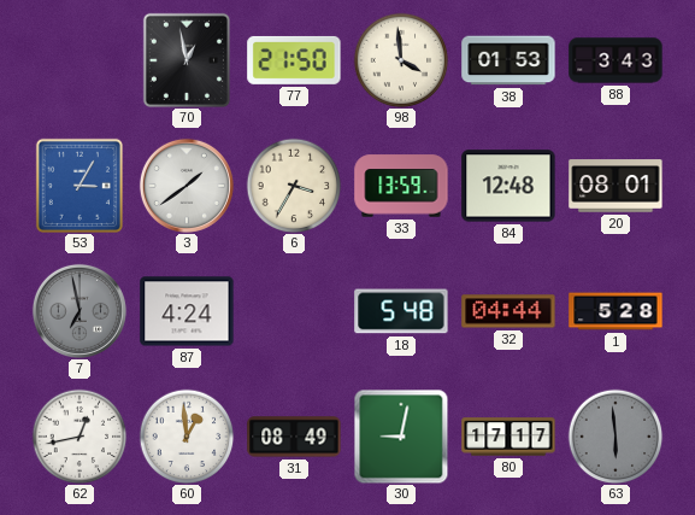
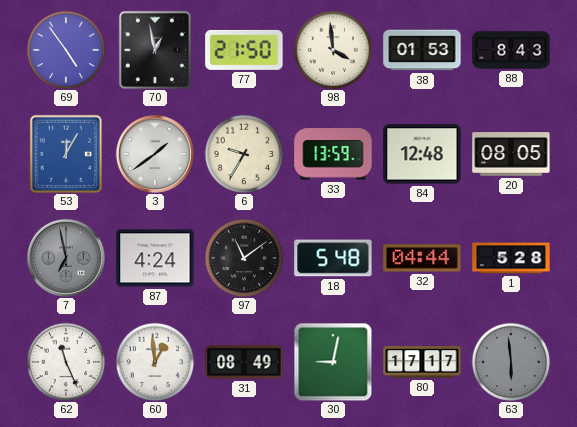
69: none -> 4:54
88: 3:43 -> 8:43
53: 3:05 -> 12:05
6: 3:35 -> 9:35
20: 08:01 -> 08:05
97: none -> 11:09
62: 12:43 -> 11:26
